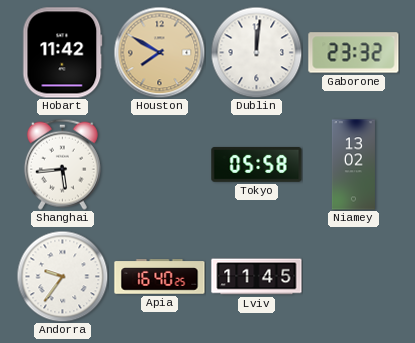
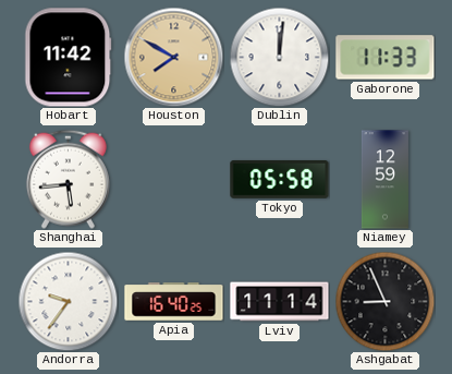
Gaborone: 23:32 -> 11:33
Niamey: 13:02 -> 12:59
Lviv: 11:45 -> 11:14
Ashgabat: none -> 8:56
